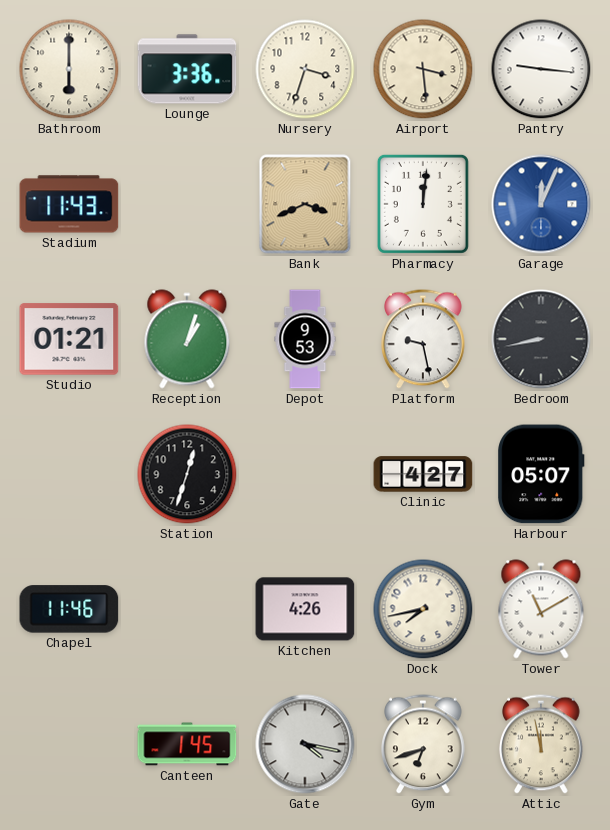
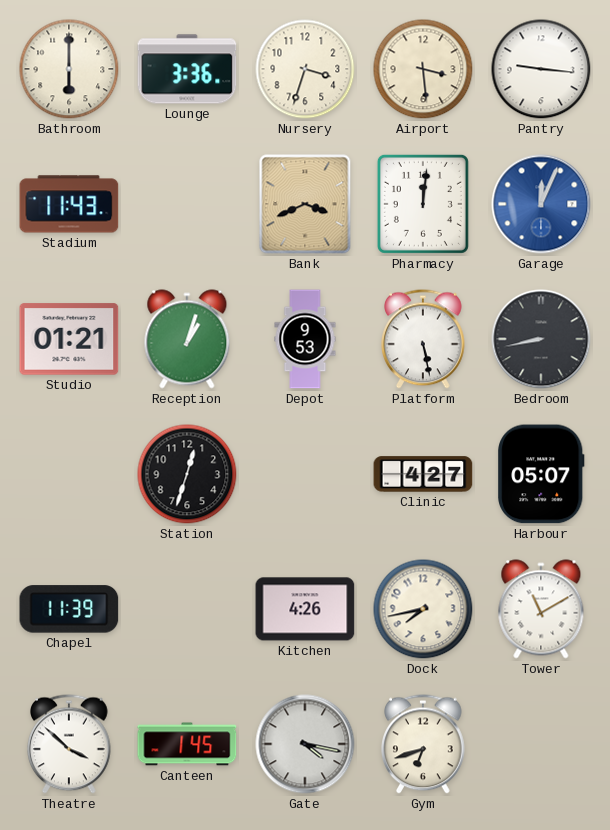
Platform: 9:28 -> 5:28
Chapel: 11:46 -> 11:39
Theatre: none -> 3:52
Attic: 11:58 -> none
